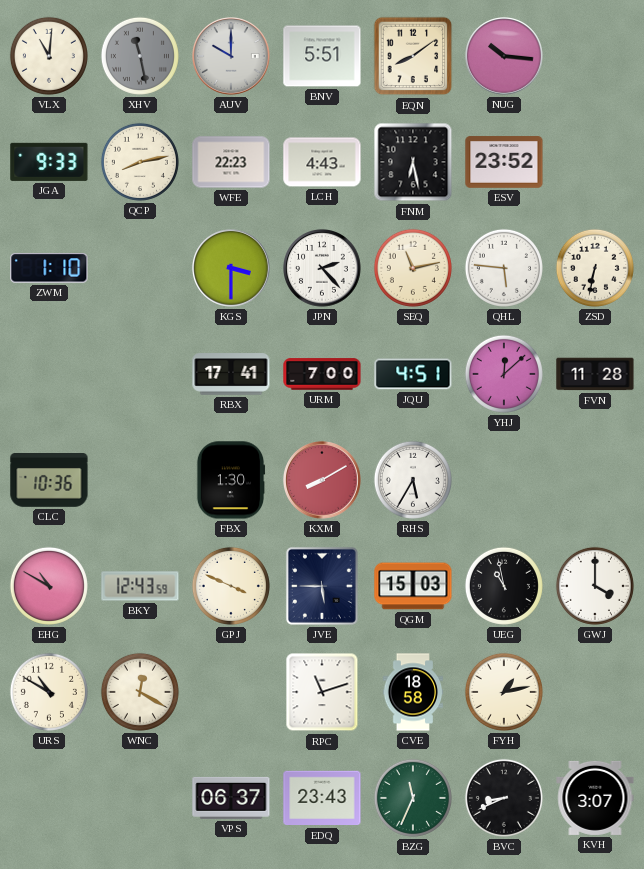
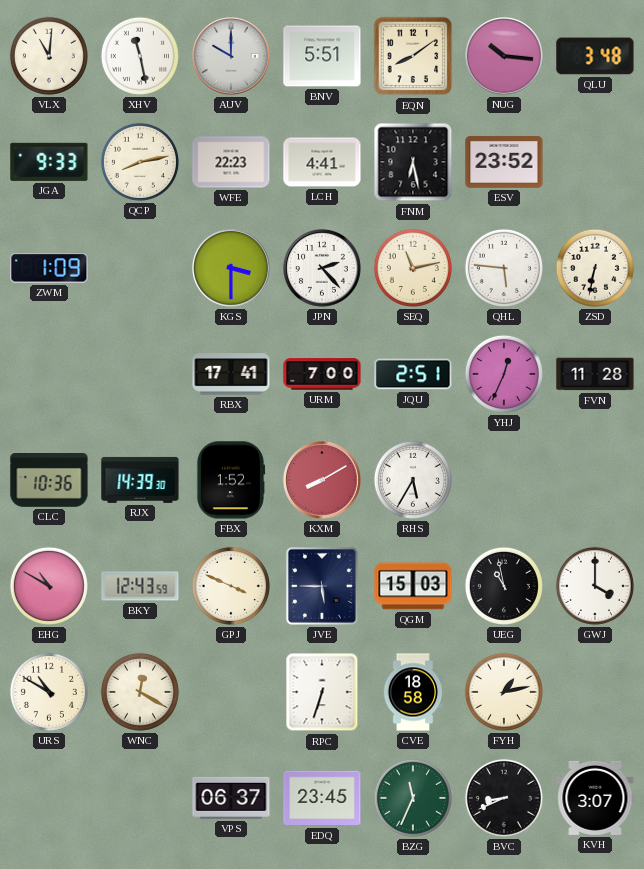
XHV dial: grey -> white
QLU: none -> 3:48
LCH: 4:43 -> 4:41
ZWM: 1:10 -> 1:09
JQU: 4:51 -> 2:51
YHJ: 12:08 -> 12:34
RJX: none -> 14:39
FBX: 1:30 -> 1:52
RPC: 11:12 -> 6:33
EDQ: 23:43 -> 23:45
